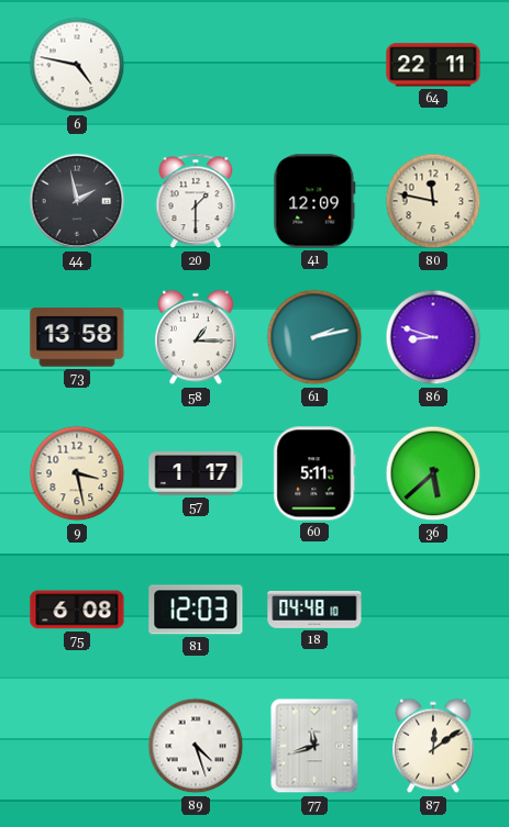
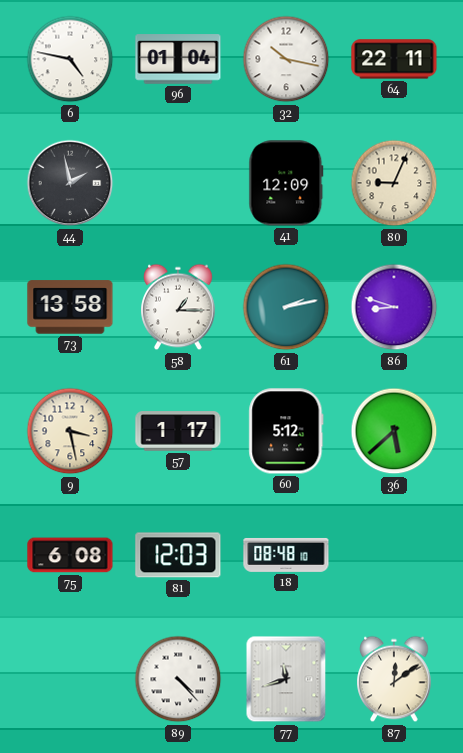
96: none -> 01:04
32: none -> 10:17
20: 1:30 -> none
80: 11:47 -> 9:04
60: 5:11 -> 5:12
18: 04:48 -> 08:48
89: 4:27 -> 4:23
